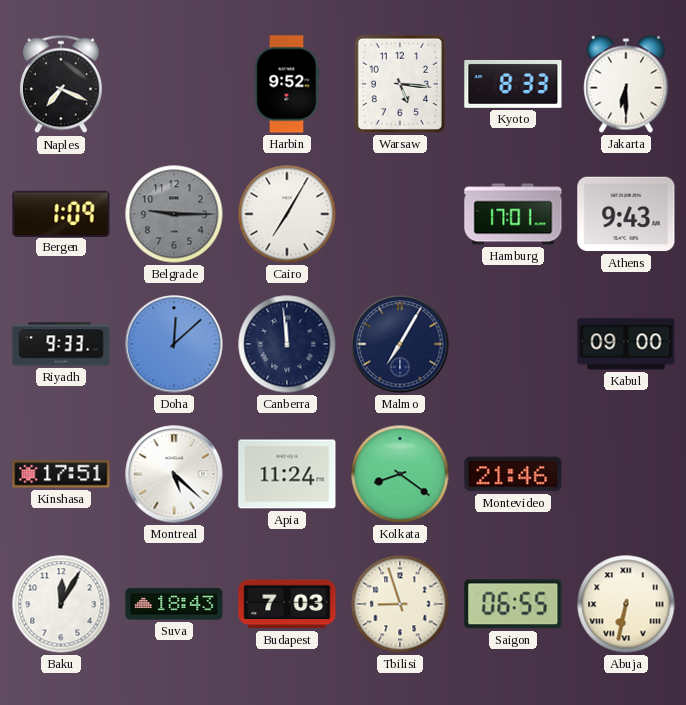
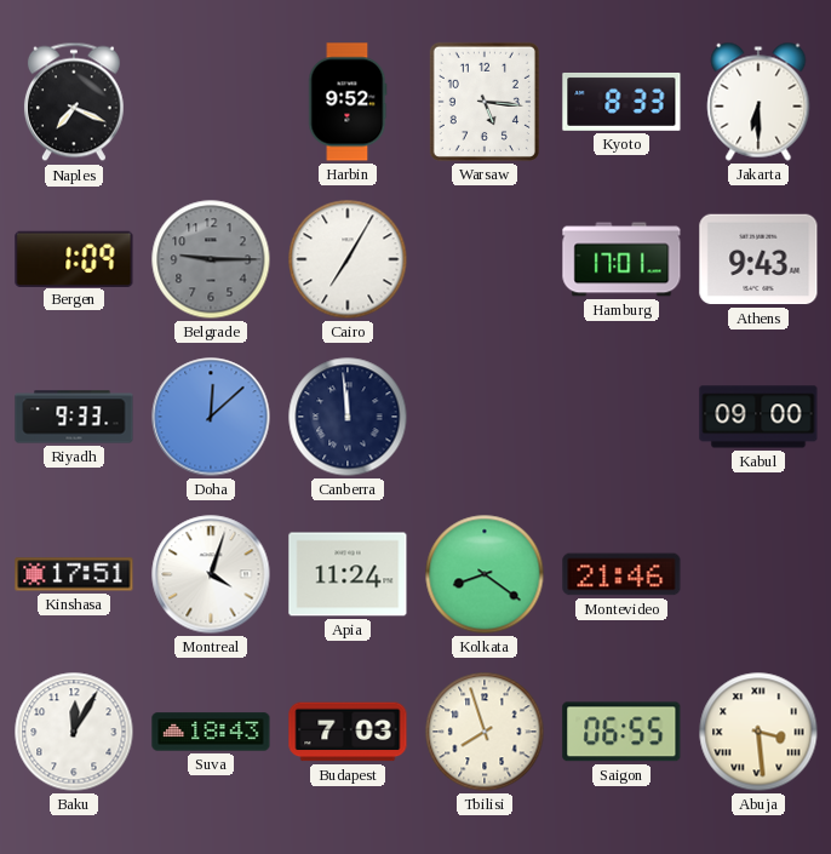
Malmo: 7:05 -> none
Montreal: 5:22 -> 4:03
Tbilisi: 8:57 -> 7:57
Abuja: 6:32 -> 3:29
